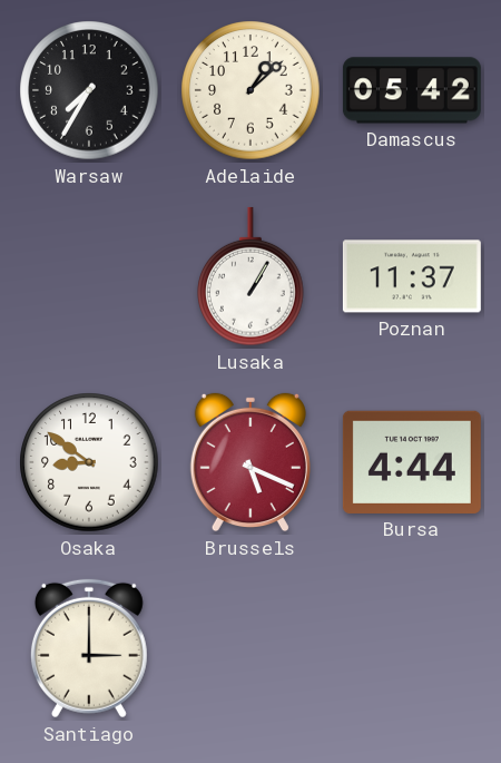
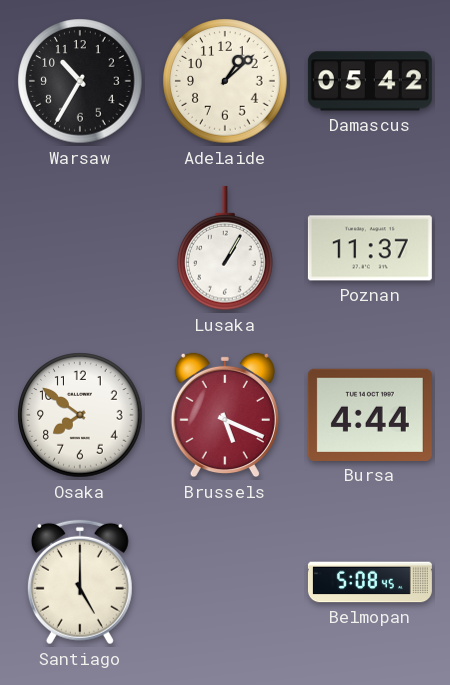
Warsaw: 7:35 -> 10:35
Osaka: 8:51 -> 7:51
Santiago: 3:00 -> 5:00
Belmopan: none -> 5:08
